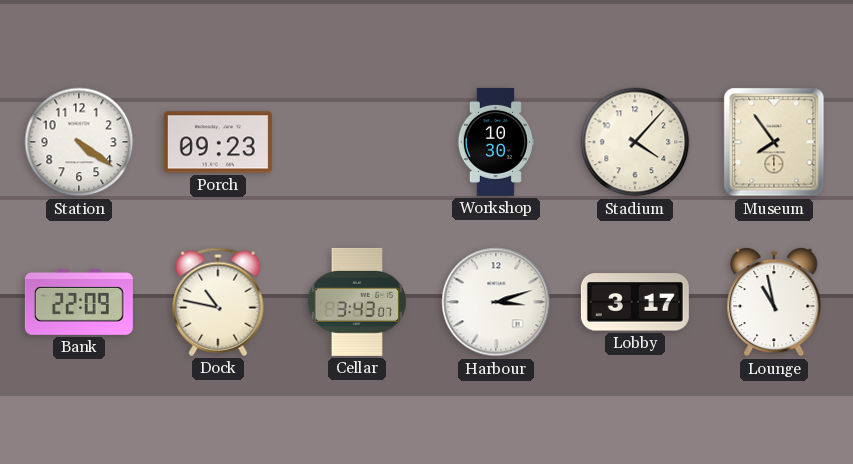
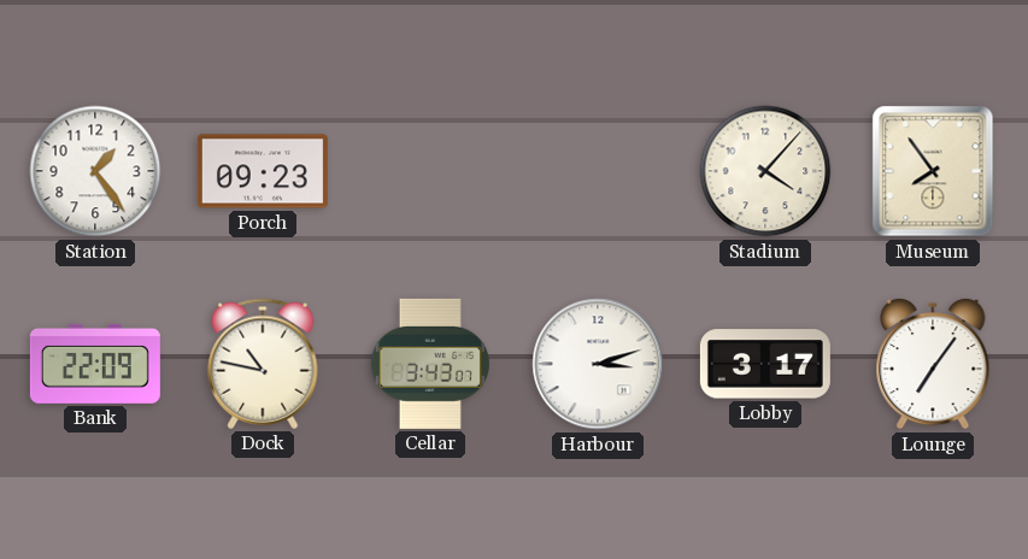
Station: 4:21 -> 1:24
Workshop: 10:30 -> none
Lounge: 10:58 -> 7:06
